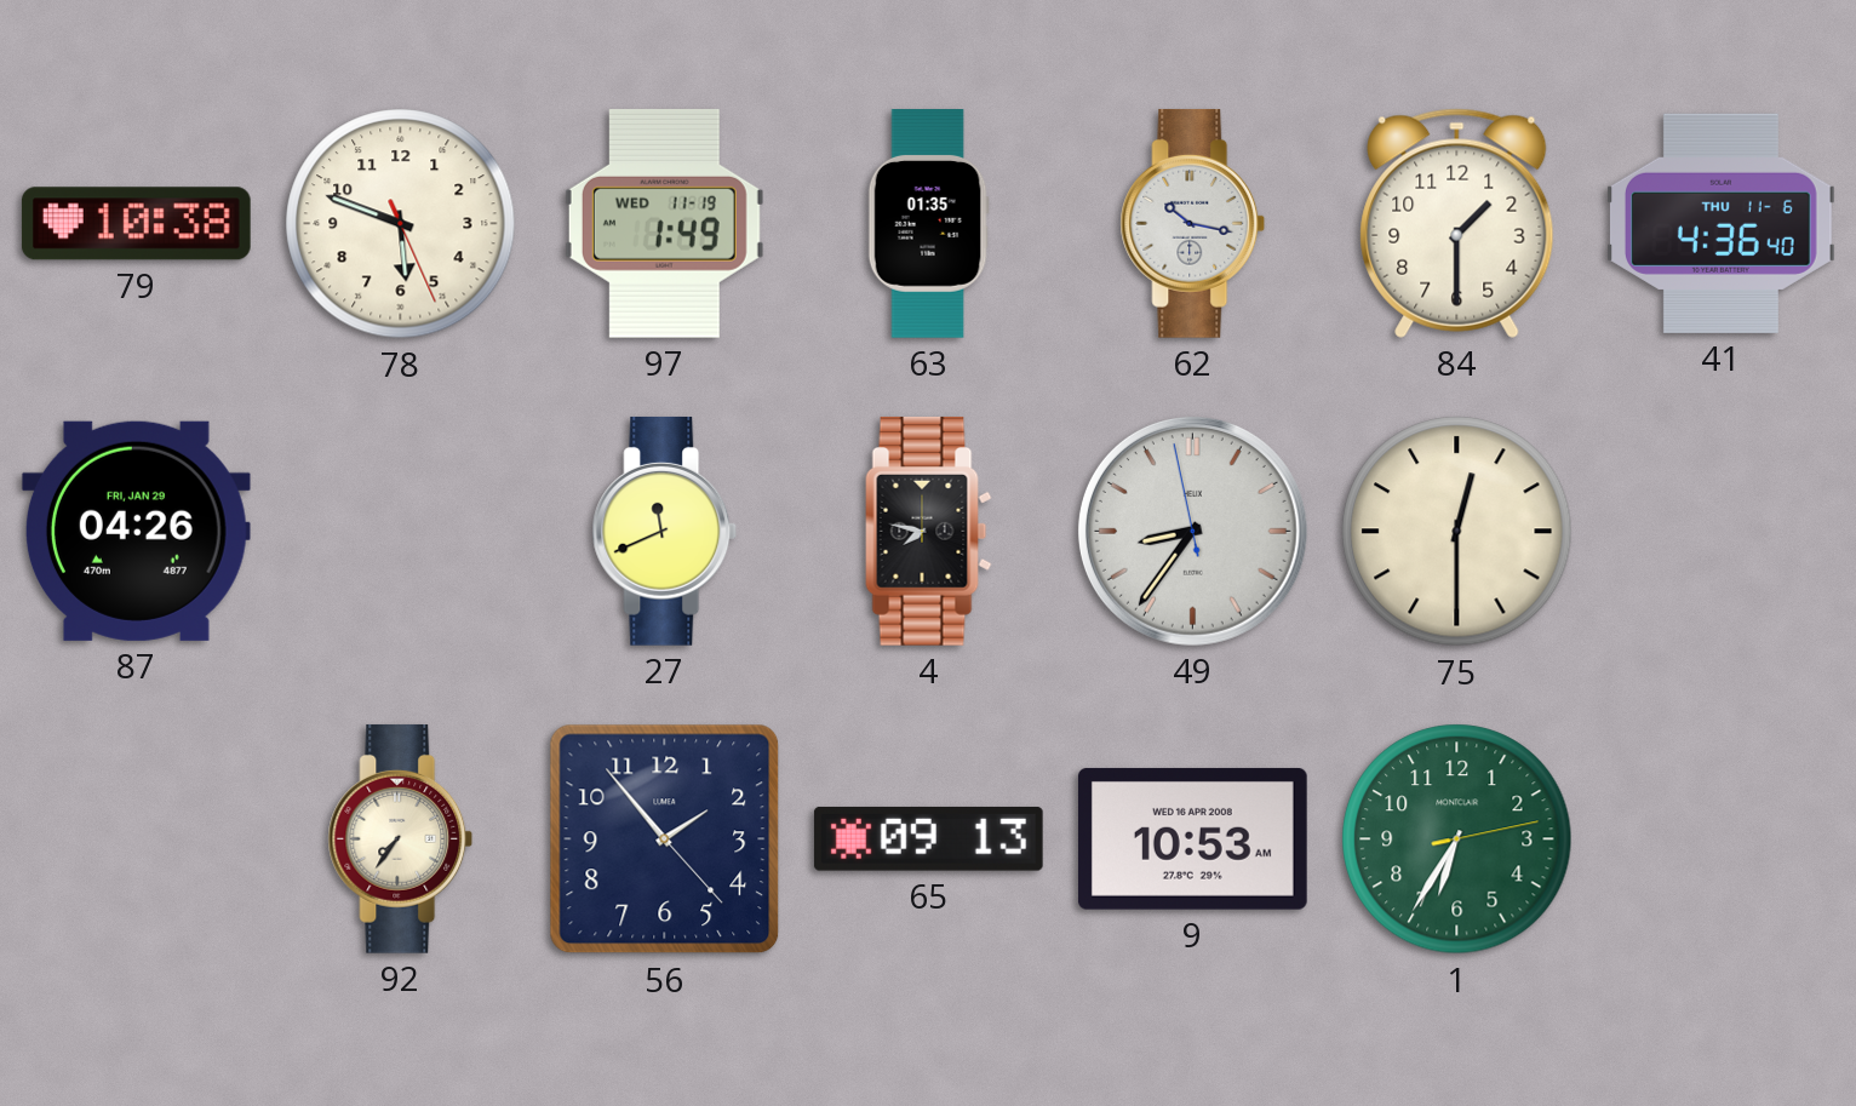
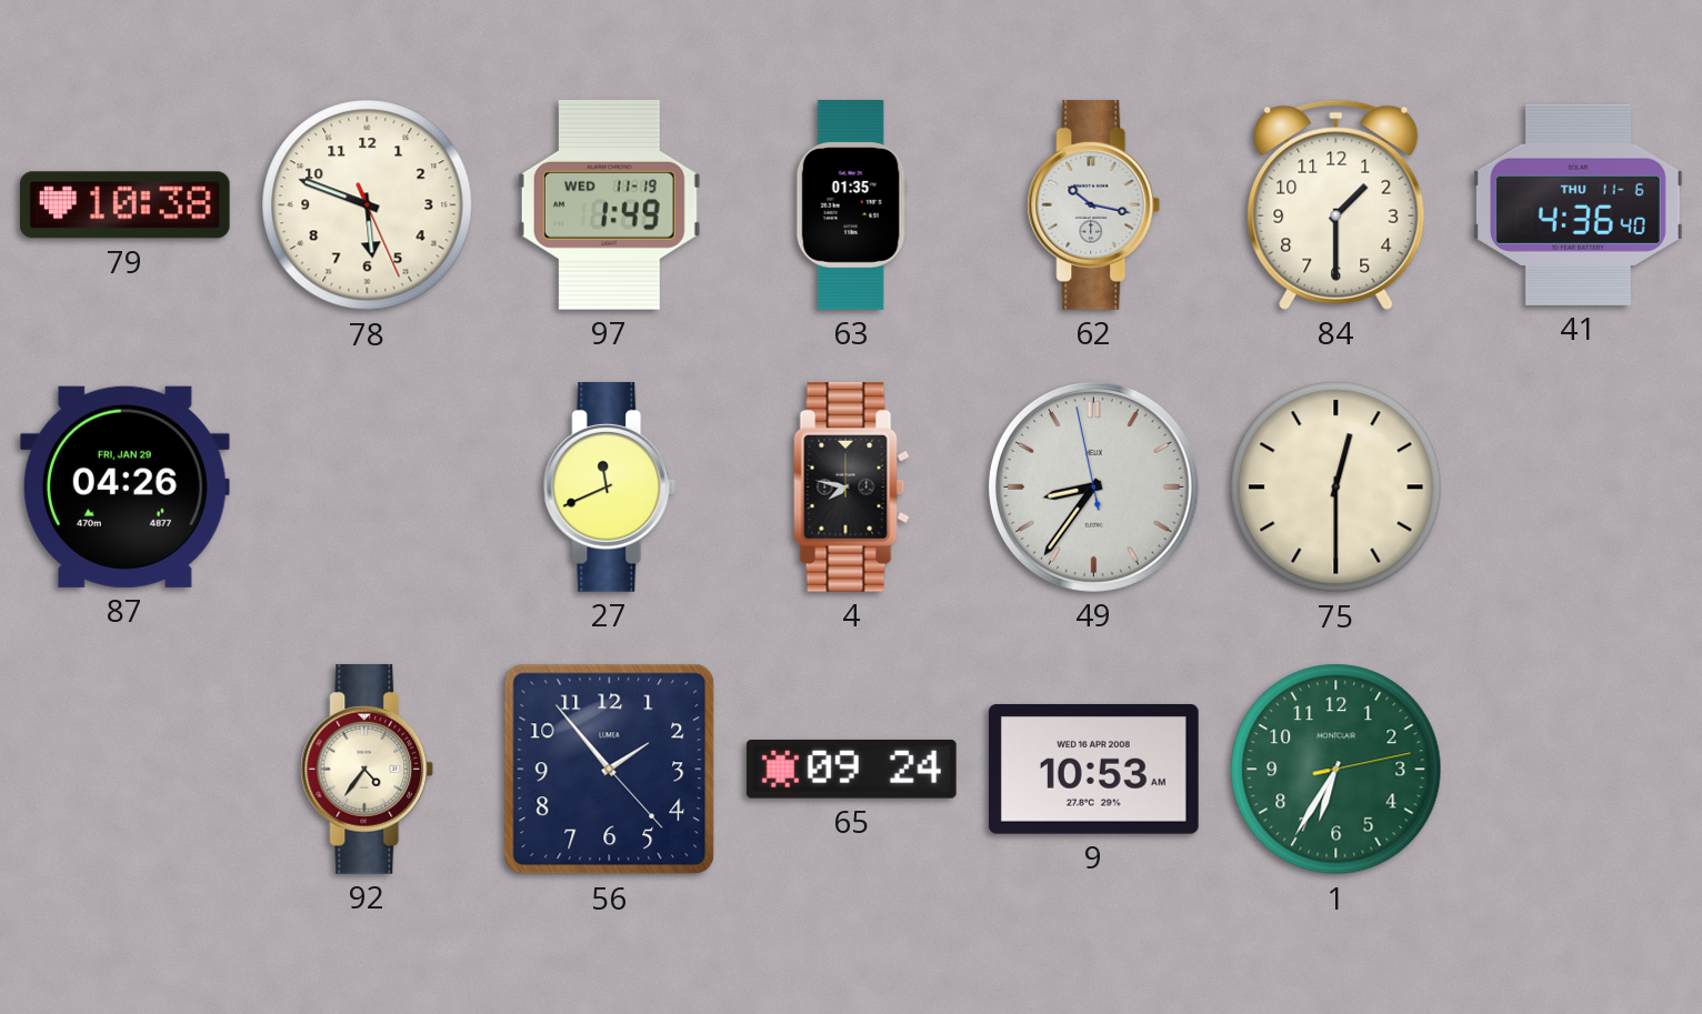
92: 7:36 -> 4:36
65: 09:13 -> 09:24
